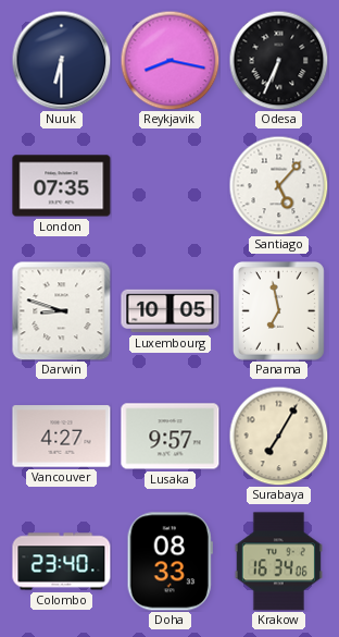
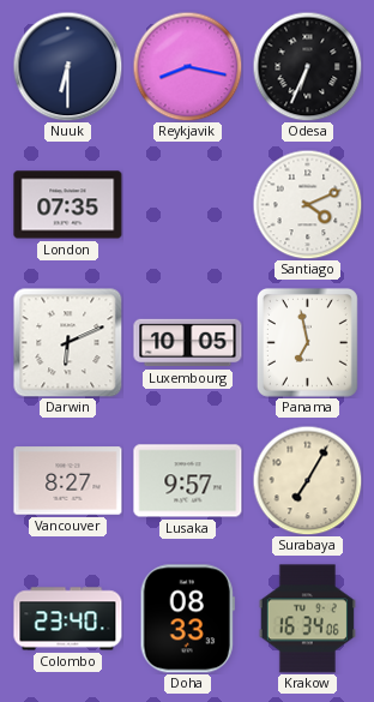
Santiago: 5:07 -> 4:11
Darwin: 8:48 -> 6:11
Vancouver: 4:27 -> 8:27
